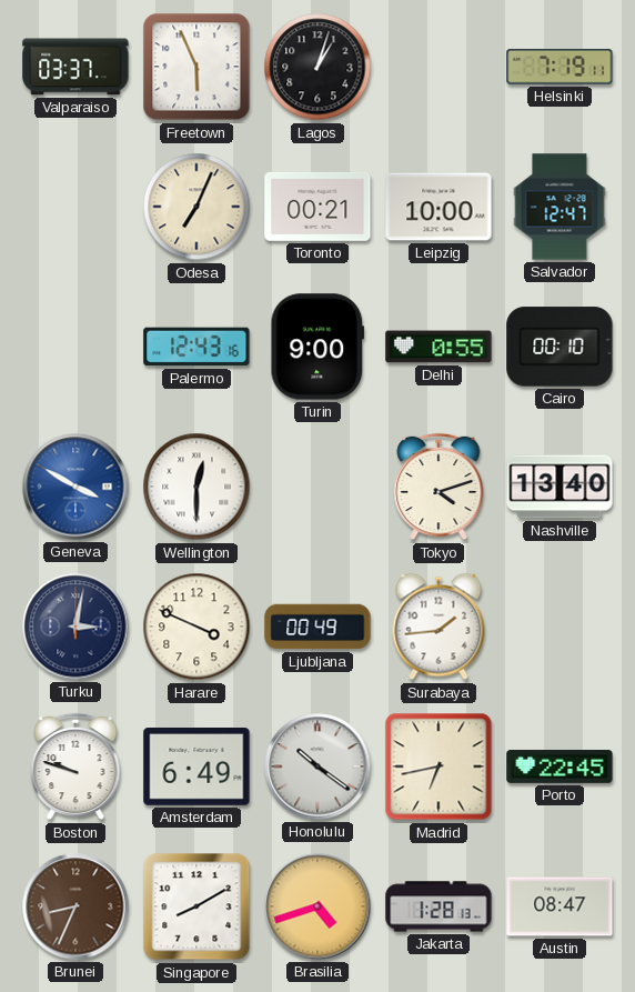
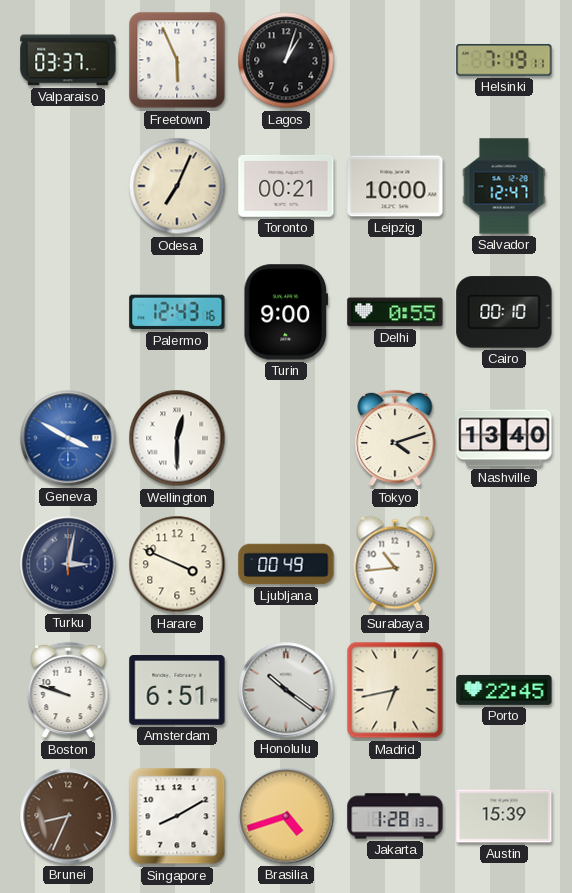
Surabaya: 1:44 -> 10:44
Amsterdam: 6:49 -> 6:51
Austin: 08:47 -> 15:39
